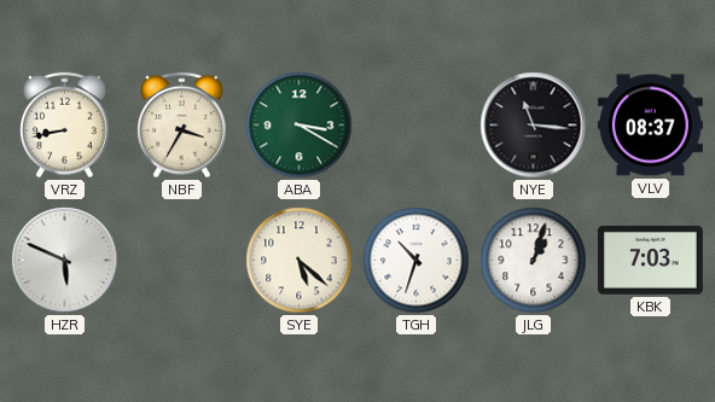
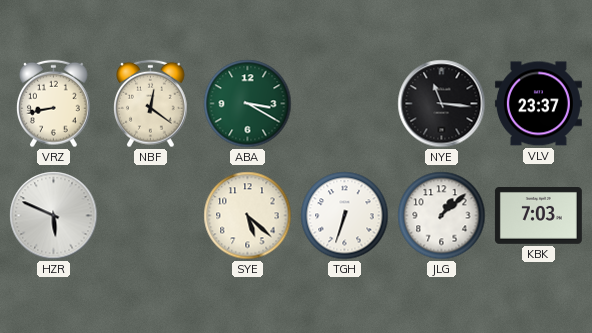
NBF: 3:35 -> 12:21
VLV: 08:37 -> 23:37
TGH: 10:33 -> 6:33
JLG: 1:03 -> 1:08
